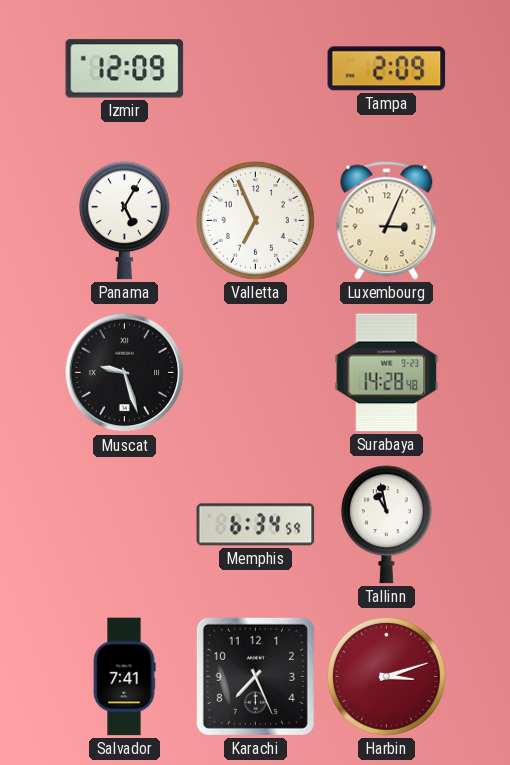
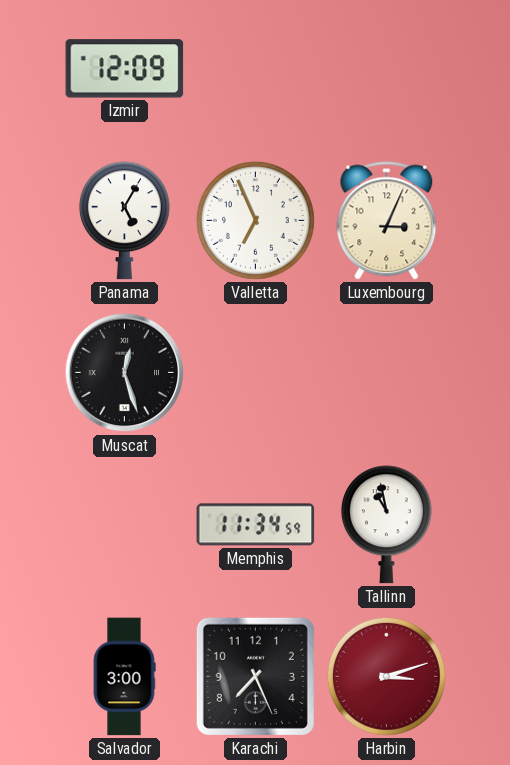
Tampa: 2:09 -> none
Muscat: 9:27 -> 12:27
Surabaya: 14:28 -> none
Memphis: 6:34 -> 11:34
Salvador: 7:41 -> 3:00
